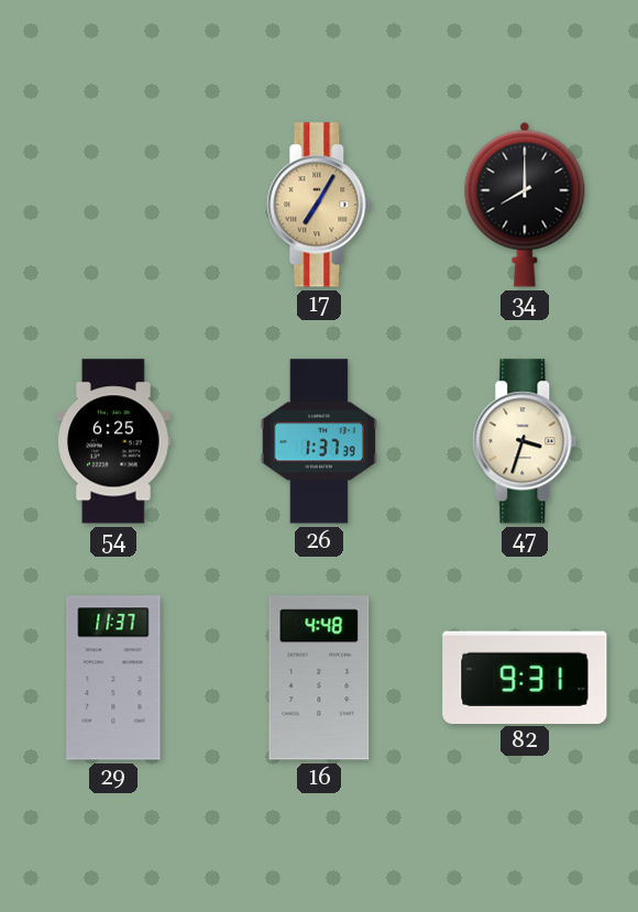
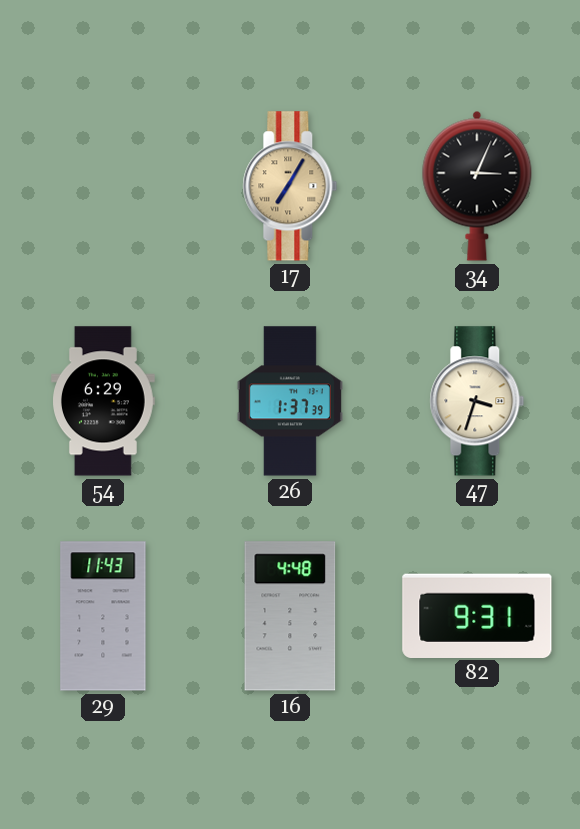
34: 8:00 -> 3:04
54: 6:25 -> 6:29
29: 11:37 -> 11:43
